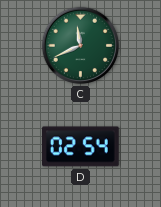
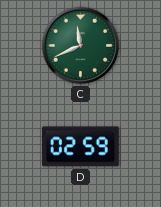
D: 02:54 -> 02:59
